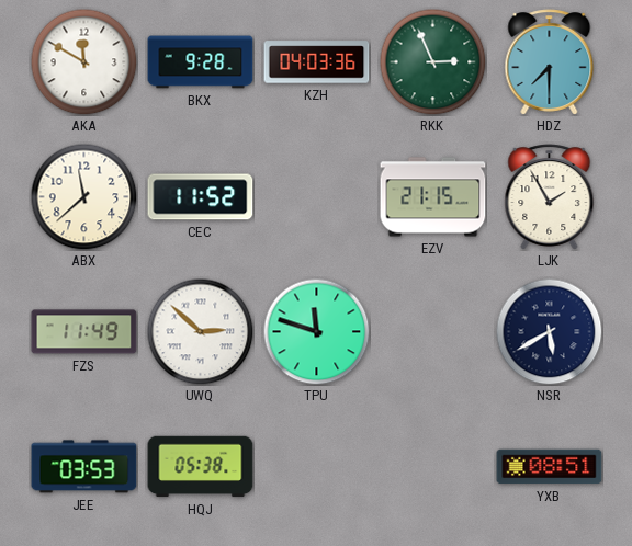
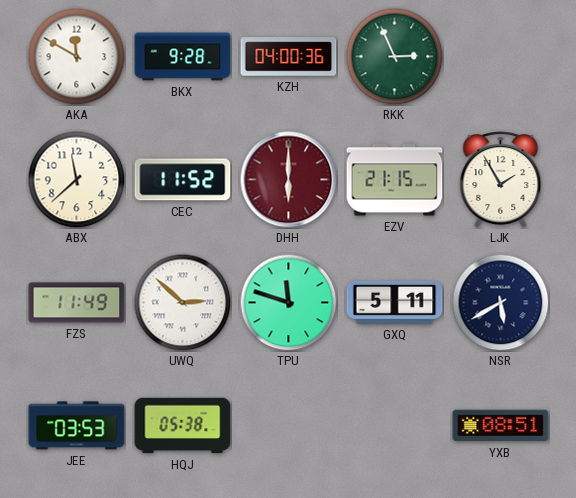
KZH: 04:03 -> 04:00
HDZ: 7:30 -> none
DHH: none -> 6:00
GXQ: none -> 5:11
